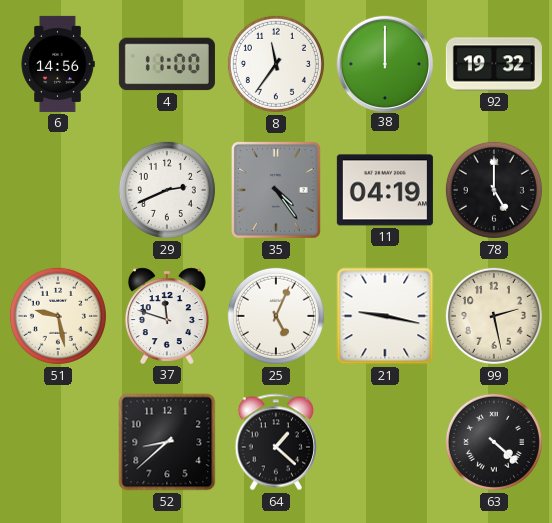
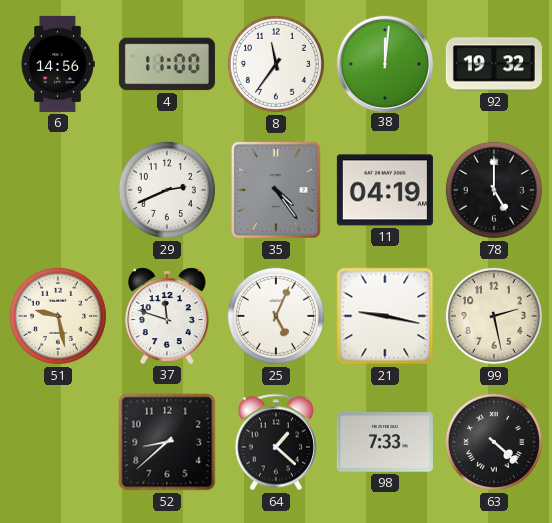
38: 12:00 -> 12:01
98: none -> 7:33
